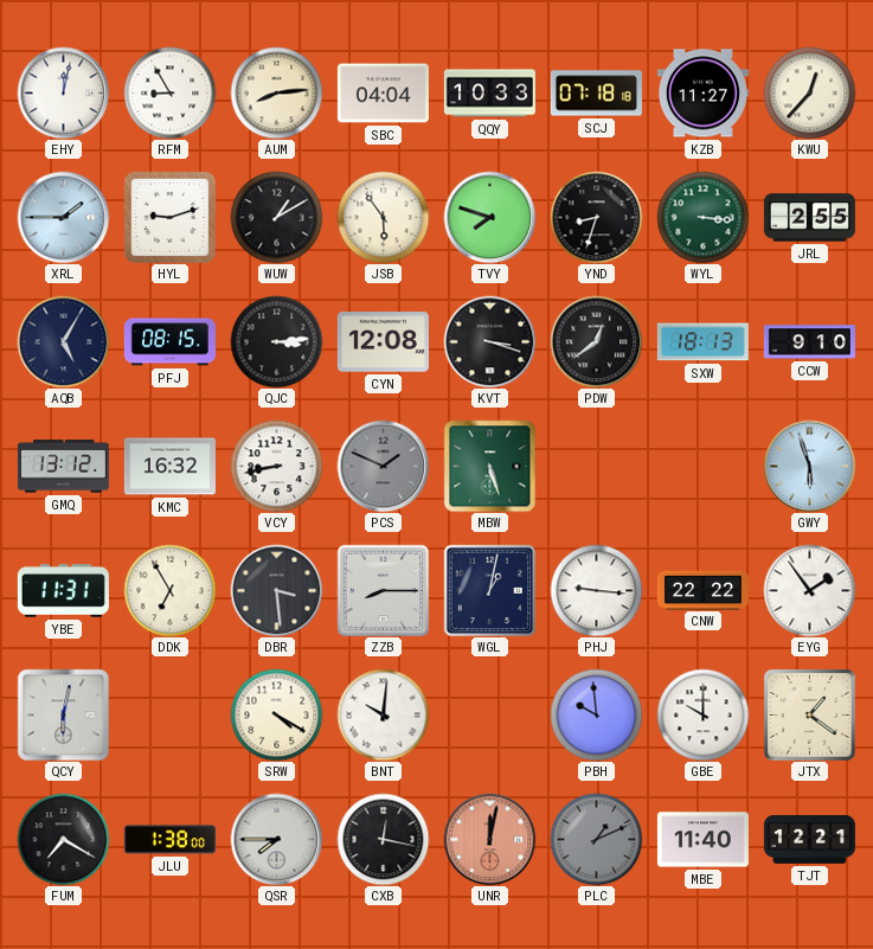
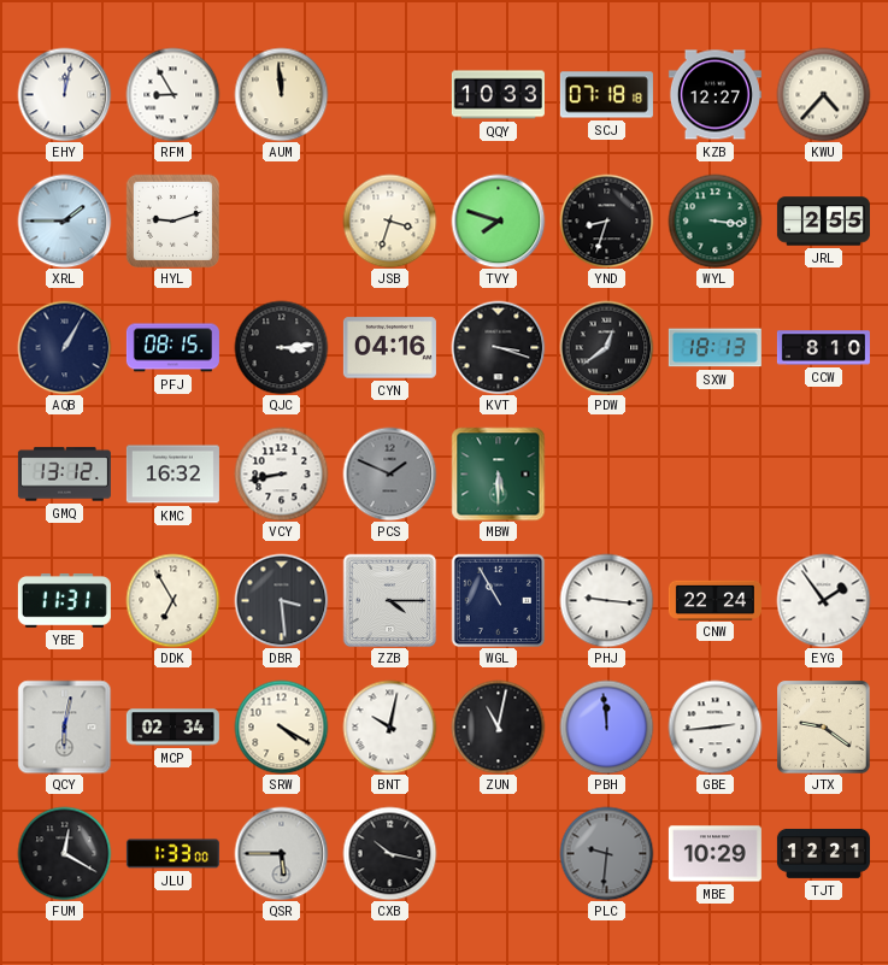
AUM: 8:14 -> 11:59
SBC: 04:04 -> none
KZB: 11:27 -> 12:27
KWU: 12:37 -> 4:37
WUW: 1:10 -> none
JSB: 5:54 -> 3:33
AQB: 5:05 -> 1:05
CYN: 12:08 -> 04:16
CCW: 9:10 -> 8:10
MBW: 5:27 -> 5:30
GWY: 5:57 -> none
ZZB: 8:15 -> 4:15
WGL: 1:02 -> 10:55
CNW: 22:22 -> 22:24
MCP: none -> 02:34
BNT: 10:01 -> 10:02
ZUN: none -> 11:02
PBH: 9:59 -> 11:59
GBE: 10:00 -> 2:44
JTX: 1:21 -> 9:21
FUM: 7:20 -> 12:20
JLU: 1:38 -> 1:33
QSR: 7:45 -> 5:45
CXB: 12:17 -> 10:17
UNR: 12:02 -> none
PLC: 1:11 -> 9:31
MBE: 11:40 -> 10:29
